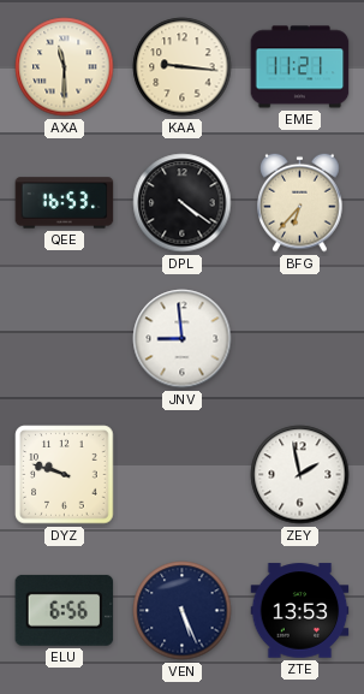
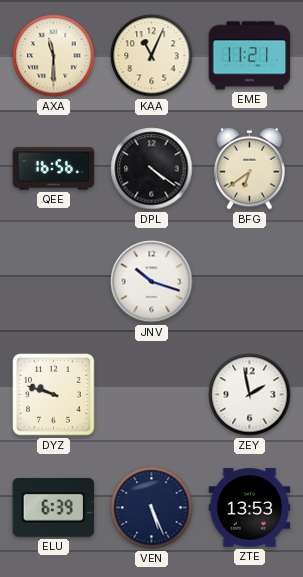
KAA: 9:16 -> 11:04
QEE: 16:53 -> 16:56
BFG: 6:37 -> 6:39
JNV: 8:59 -> 10:18
ELU: 6:56 -> 6:39
